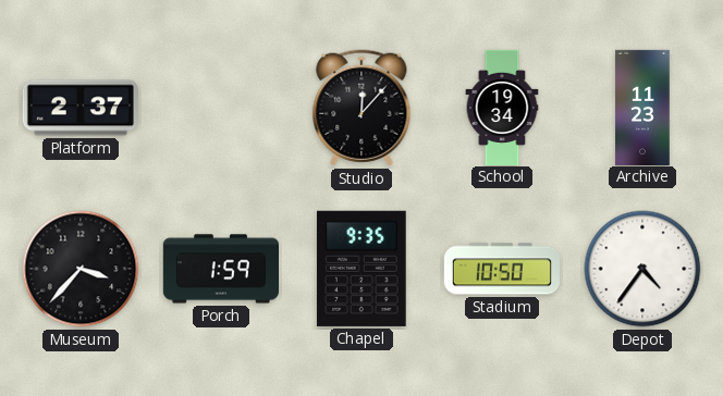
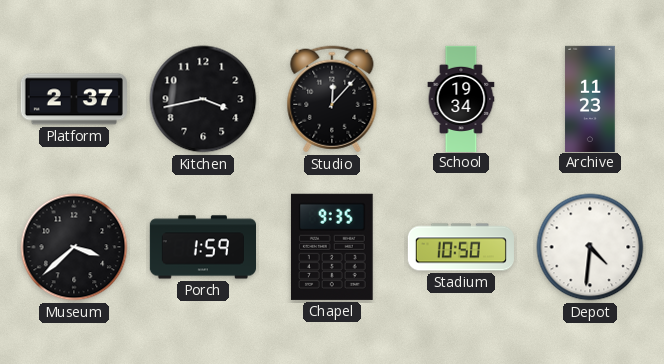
Kitchen: none -> 3:43
Museum: 3:37 -> 3:38
Depot: 4:36 -> 4:31
